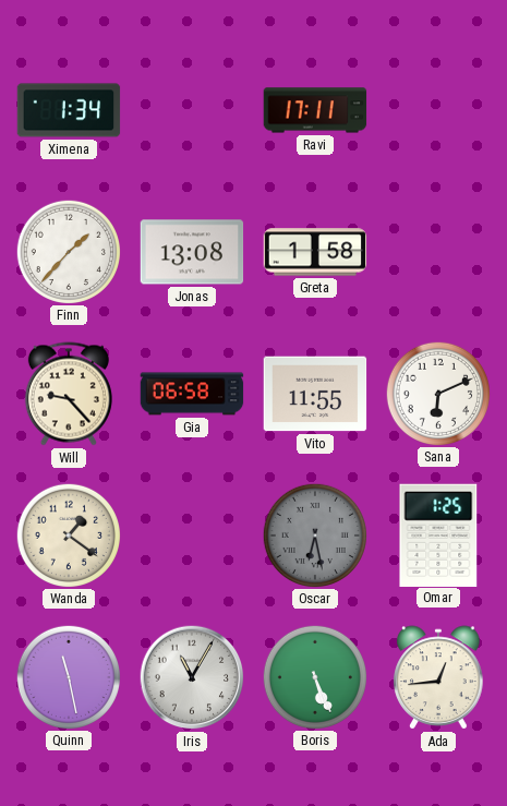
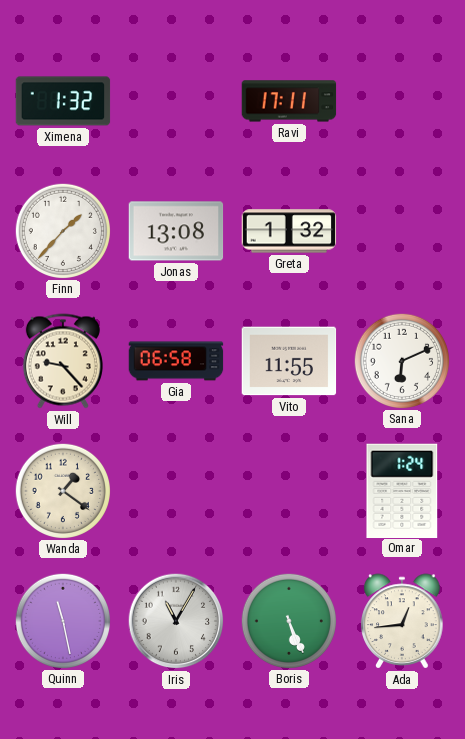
Ximena: 1:34 -> 1:32
Greta: 1:58 -> 1:32
Oscar: 6:28 -> none
Omar: 1:25 -> 1:24
